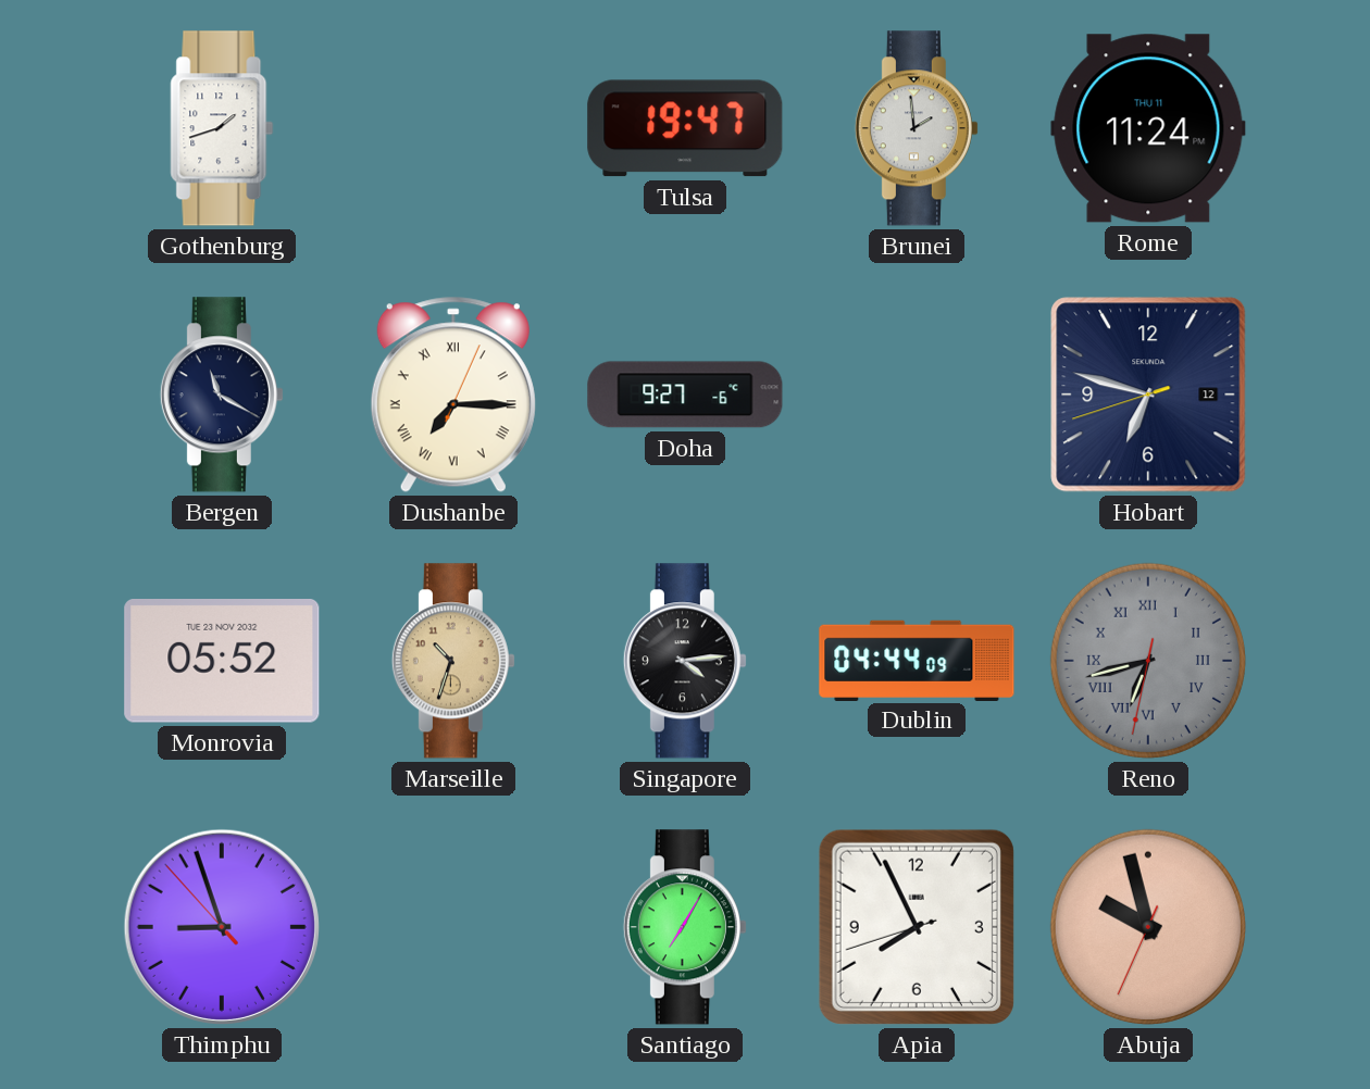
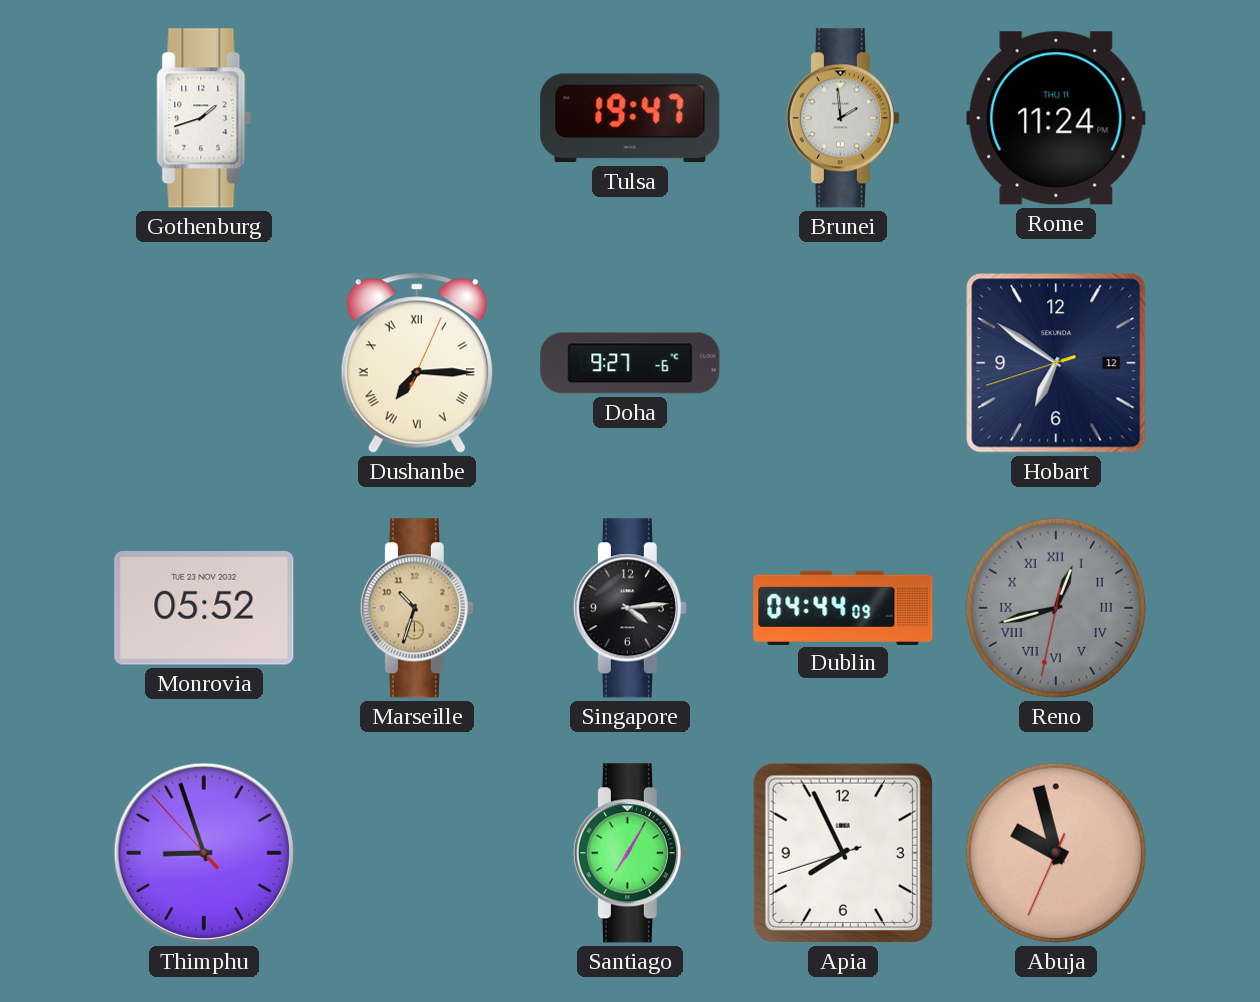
Bergen: 11:20 -> none
Hobart: 6:47 -> 6:50
Reno: 6:42 -> 12:42
